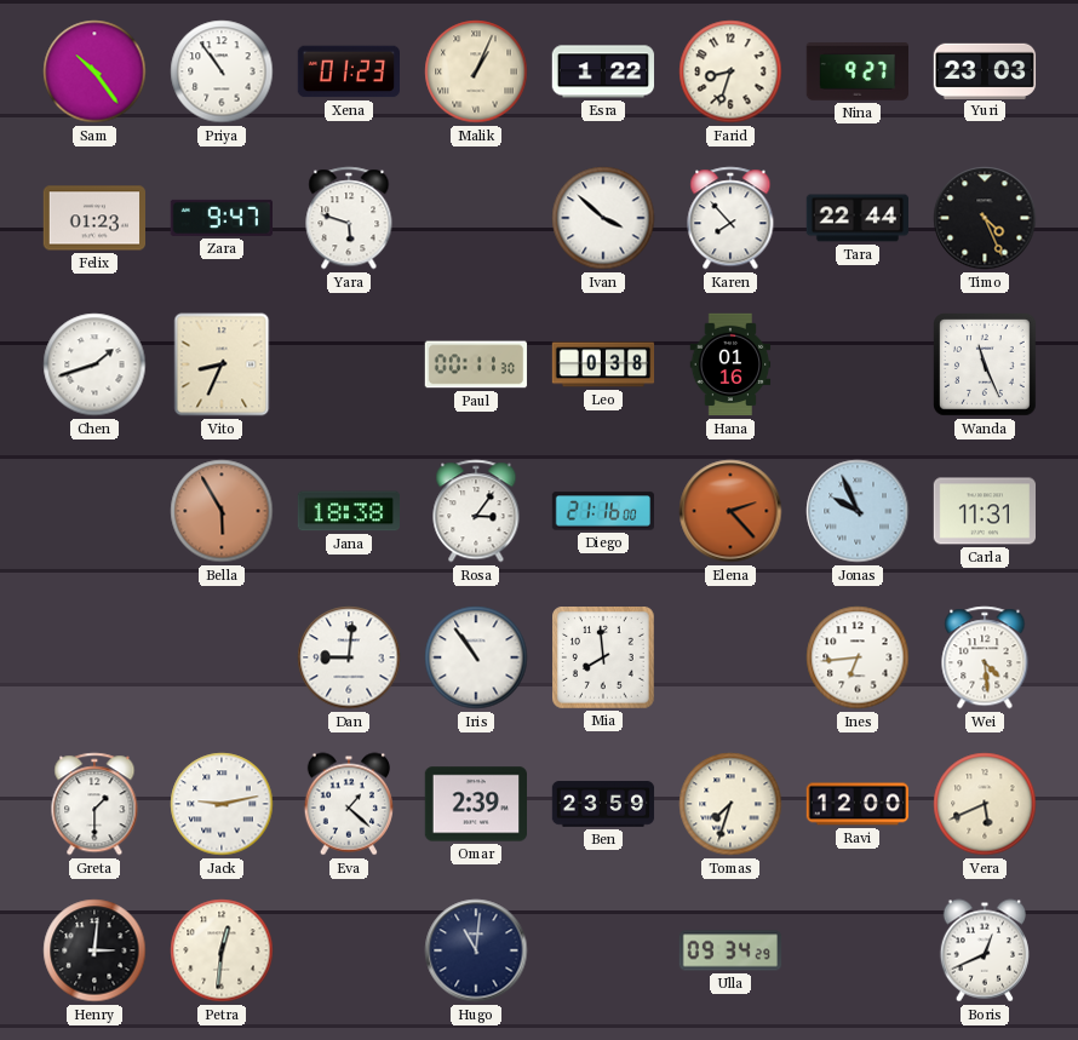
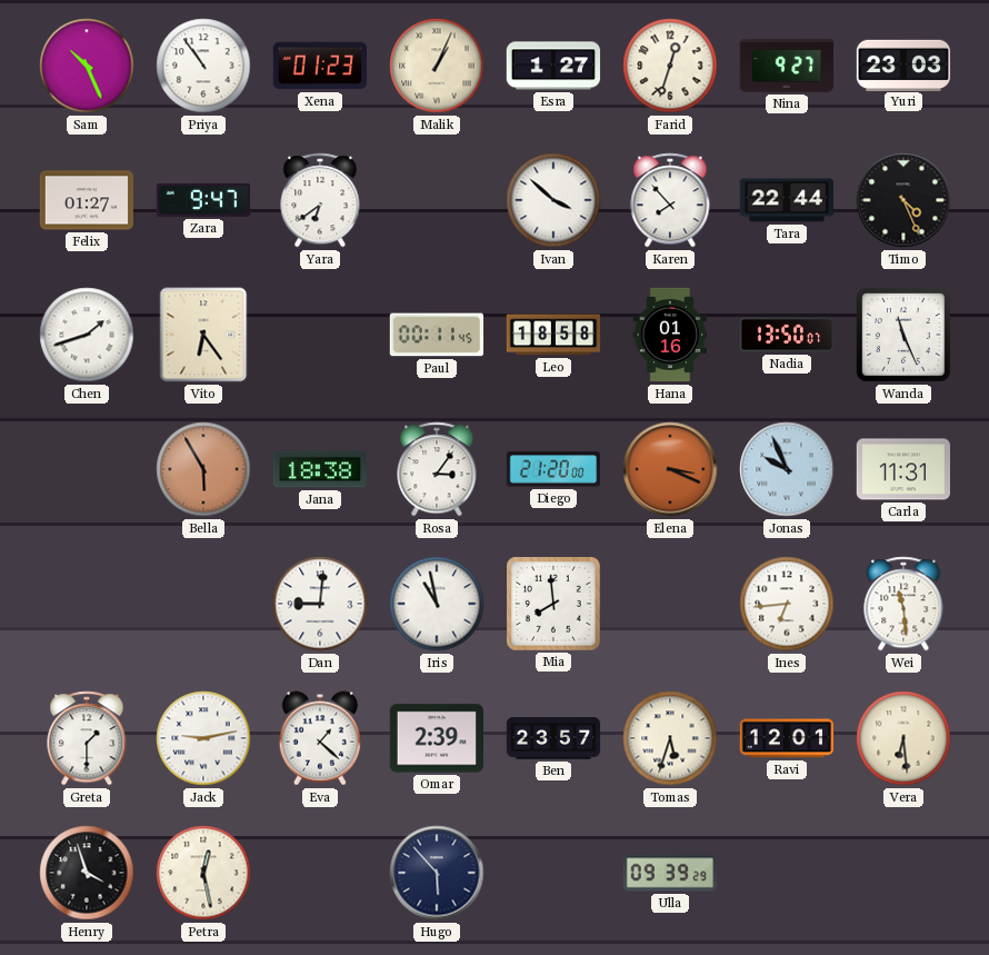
Sam: 10:24 -> 10:26
Esra: 1:22 -> 1:27
Farid: 8:33 -> 12:33
Felix: 01:23 -> 01:27
Yara: 5:48 -> 6:39
Vito: 8:34 -> 6:24
Paul: 00:11:30 -> 00:11:45
Leo: 0:38 -> 18:58
Nadia: none -> 13:50
Diego: 21:16 -> 21:20
Elena: 2:23 -> 3:19
Iris: 10:54 -> 10:58
Wei: 4:29 -> 11:29
Ben: 23:59 -> 23:57
Tomas: 7:33 -> 5:33
Ravi: 12:00 -> 12:01
Vera: 5:41 -> 6:29
Henry: 3:01 -> 3:57
Petra: 12:31 -> 12:28
Hugo: 11:01 -> 5:53
Ulla: 09:34 -> 09:39
Boris: 12:41 -> none
